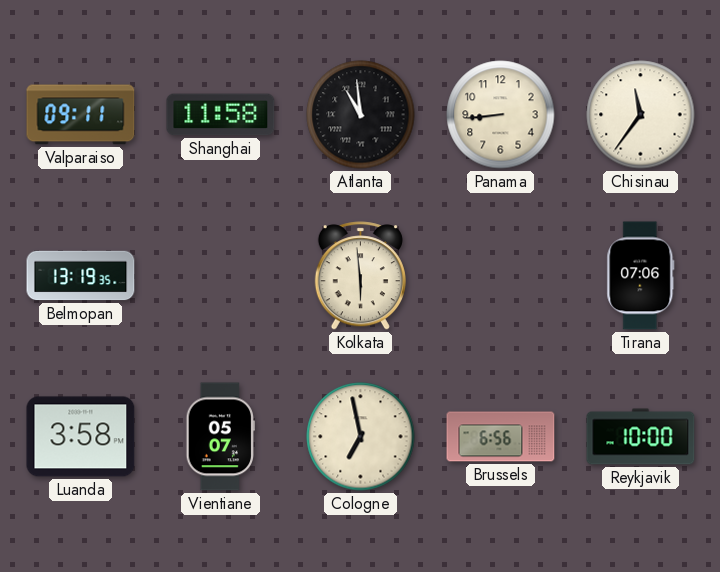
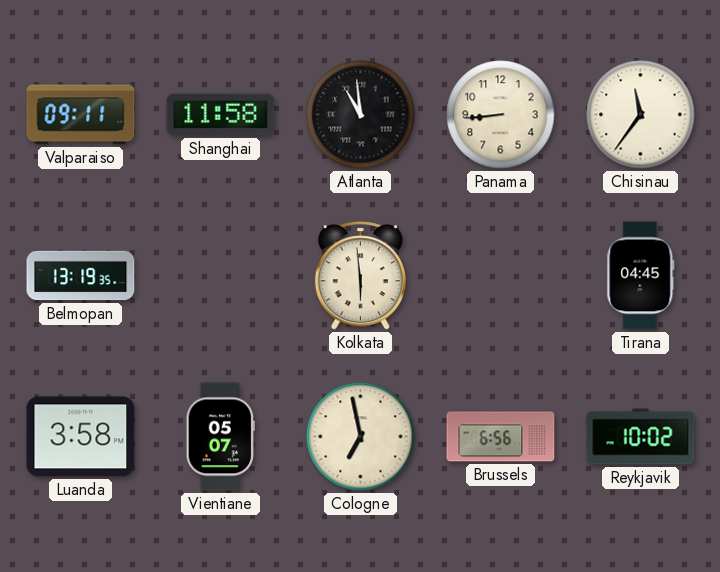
Tirana: 07:06 -> 04:45
Reykjavik: 10:00 -> 10:02
